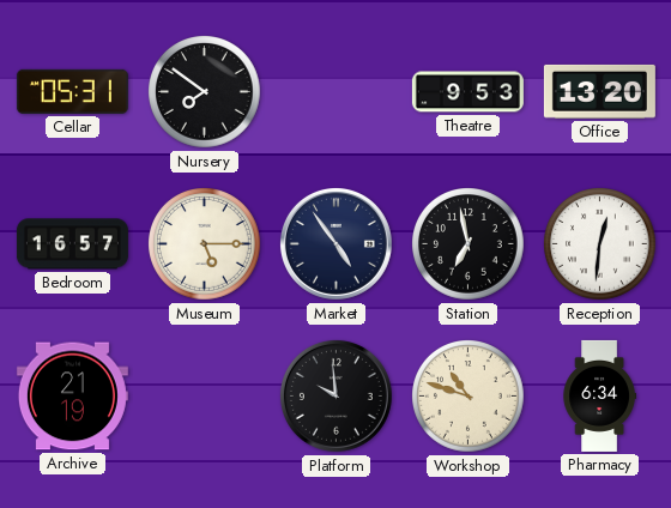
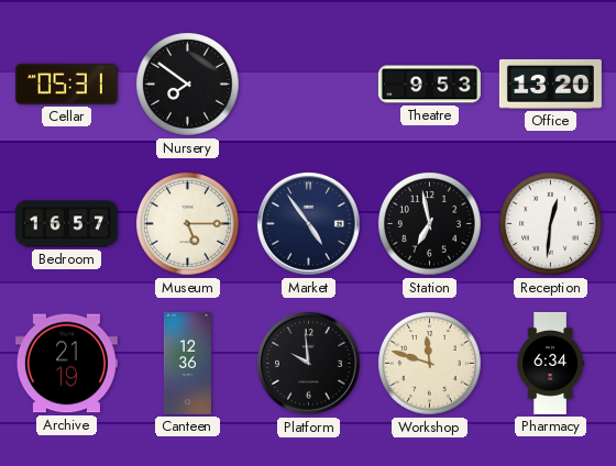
Canteen: none -> 12:36
Workshop: 10:48 -> 11:48
